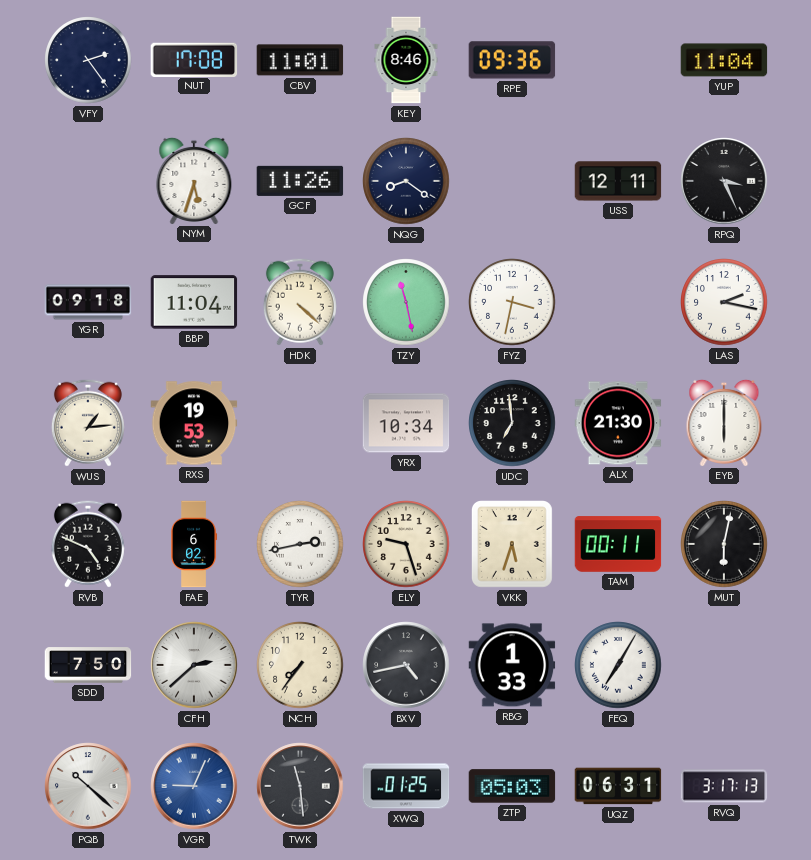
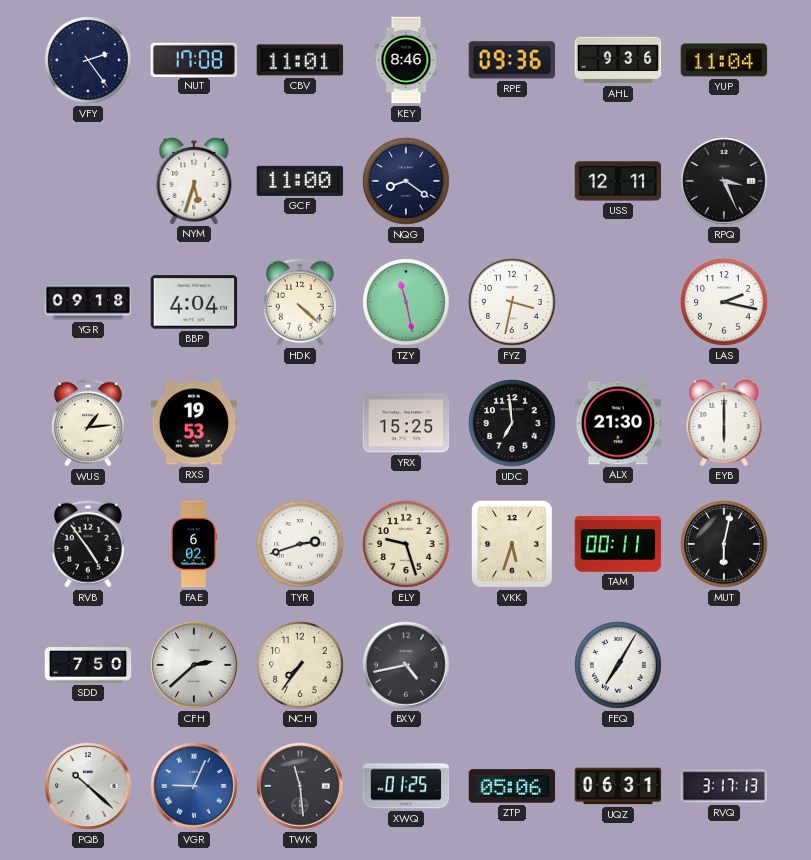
AHL: none -> 9:36
GCF: 11:26 -> 11:00
BBP: 11:04 -> 4:04
YRX: 10:34 -> 15:25
RVB: 4:49 -> 4:54
TYR: 2:43 -> 2:42
RBG: 1:33 -> none
ZTP: 05:03 -> 05:06
